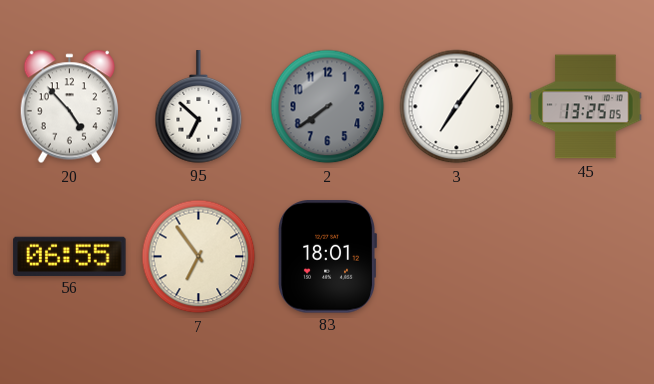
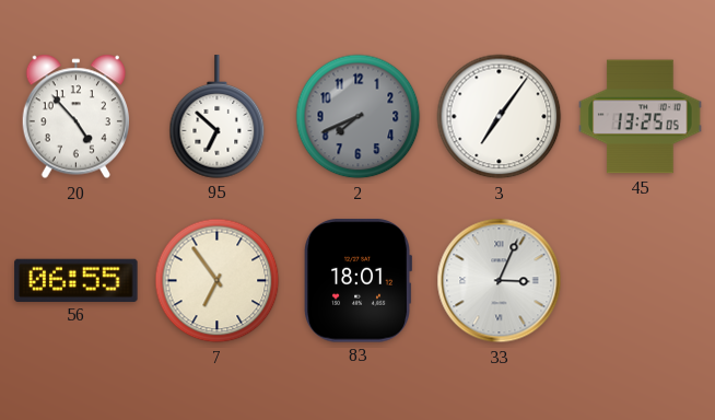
2: 7:39 -> 7:41
33: none -> 3:04
